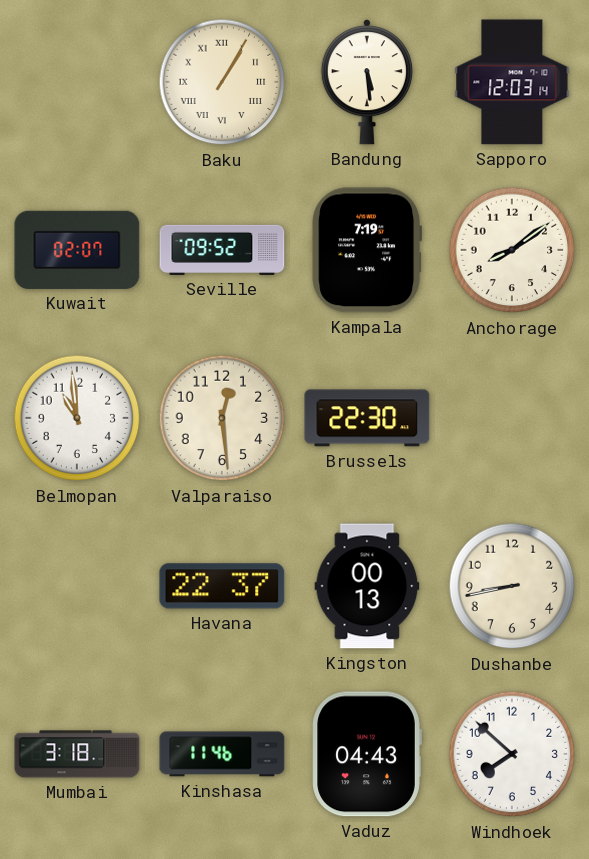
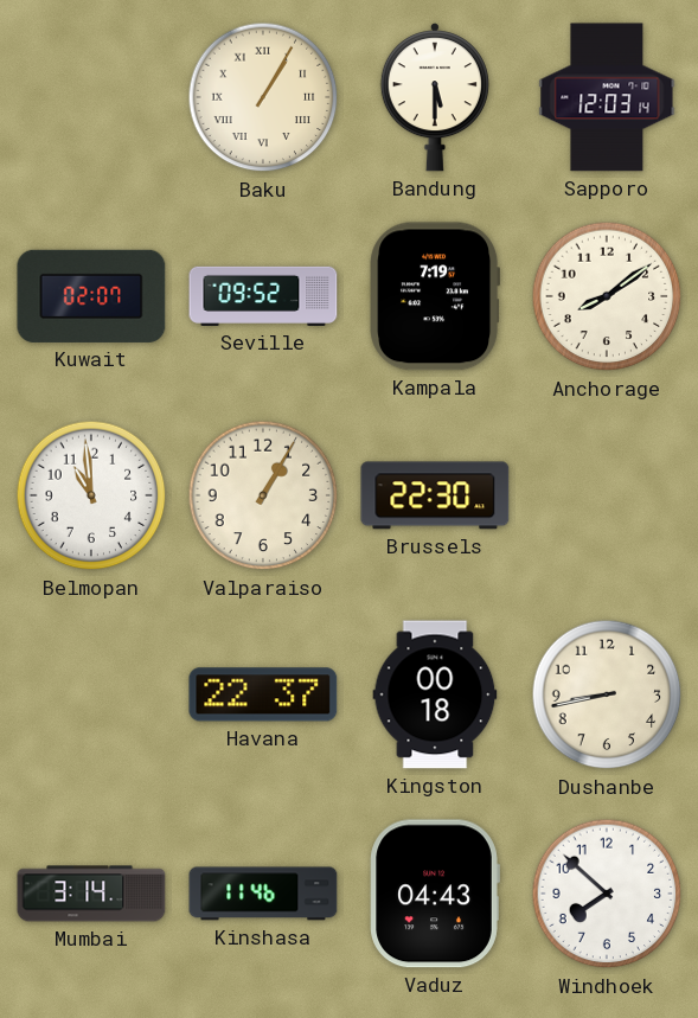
Bandung: 5:29 -> 5:30
Valparaiso: 12:29 -> 1:05
Kingston: 00:13 -> 00:18
Mumbai: 3:18 -> 3:14
